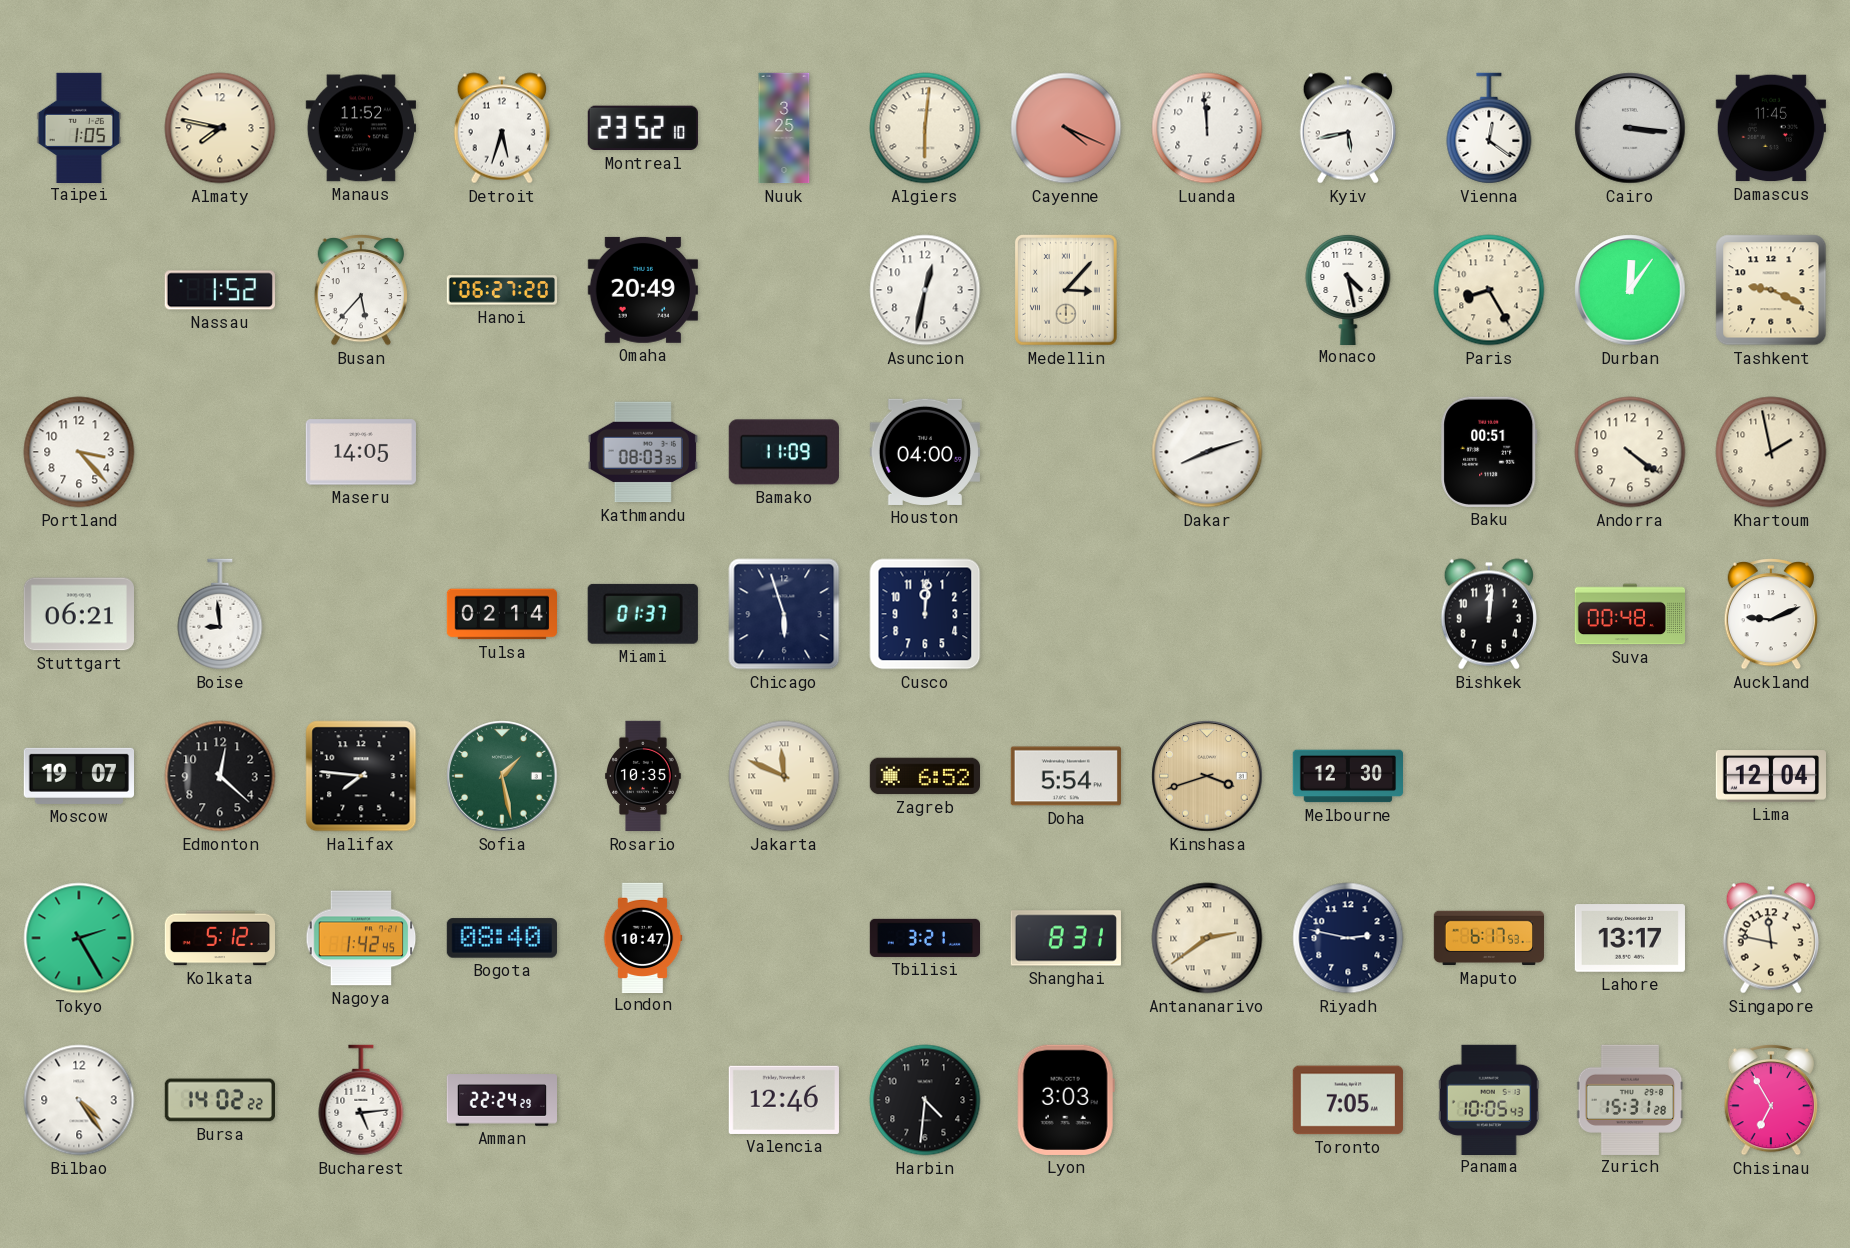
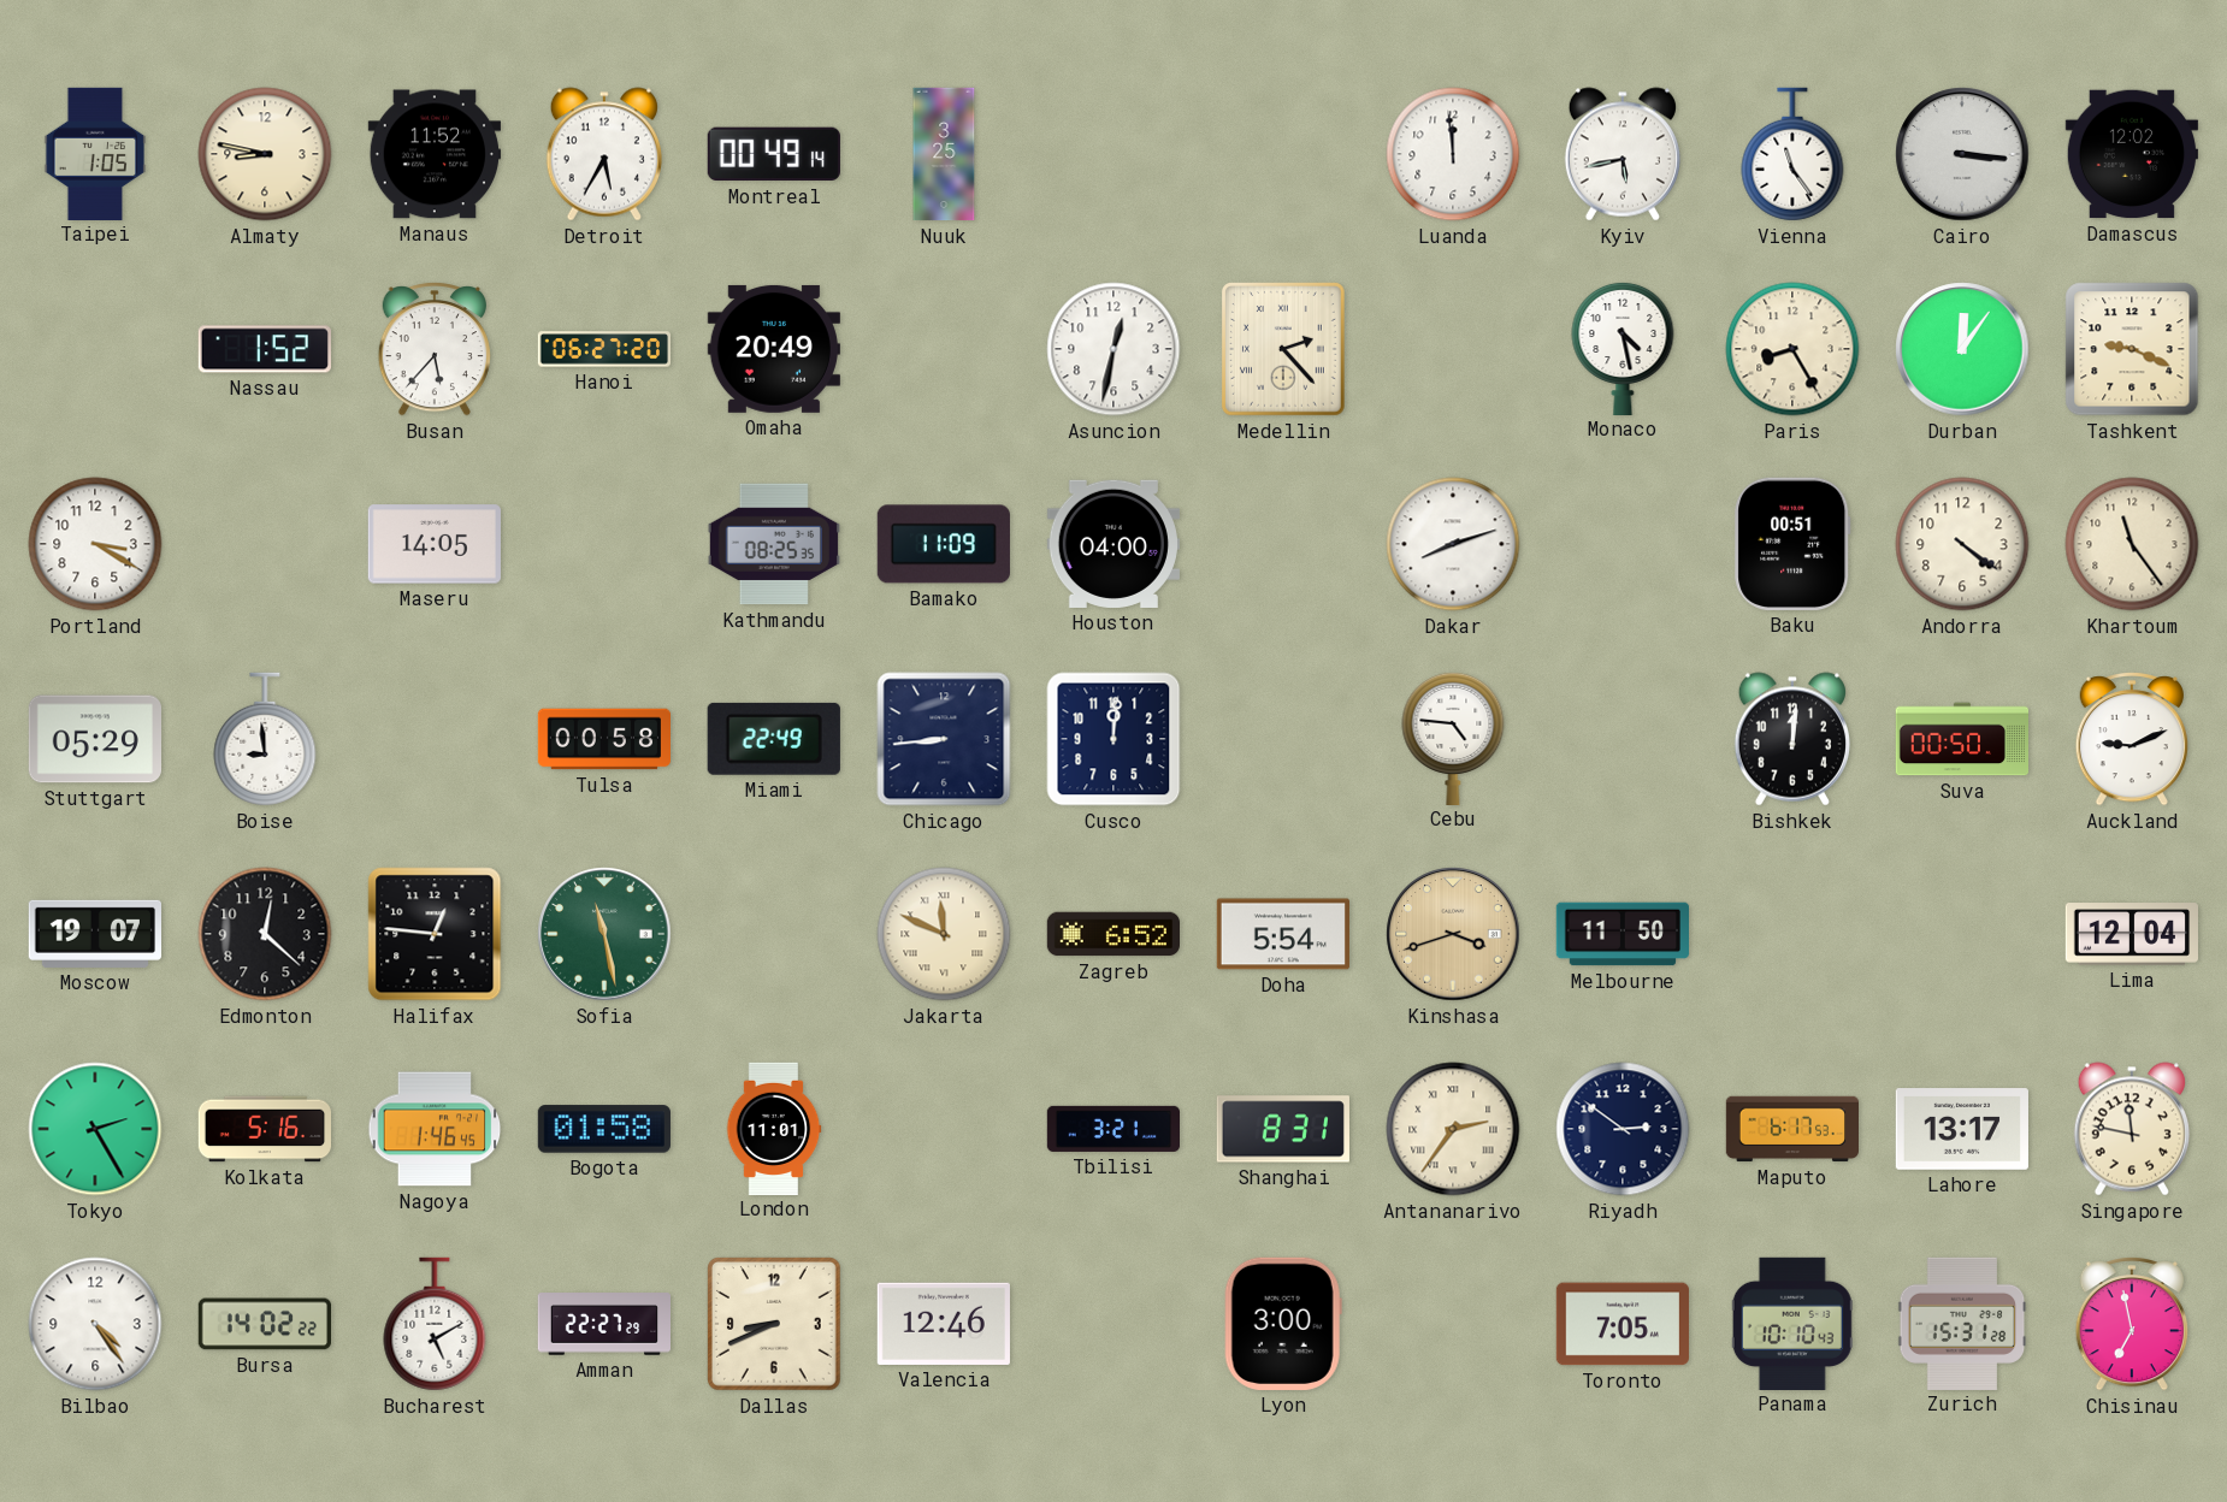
Almaty: 7:47 -> 8:47
Detroit: 5:33 -> 5:35
Montreal: 23:52 -> 00:49
Algiers: 6:01 -> none
Cayenne: 4:19 -> none
Vienna: 12:21 -> 11:24
Damascus: 11:45 -> 12:02
Medellin: 3:07 -> 2:23
Portland: 3:23 -> 3:20
Kathmandu: 08:03 -> 08:25
Khartoum: 1:58 -> 11:24
Stuttgart: 06:21 -> 05:29
Tulsa: 02:14 -> 00:58
Miami: 01:37 -> 22:49
Chicago: 5:57 -> 8:44
Cebu: none -> 4:46
Suva: 00:48 -> 00:50
Halifax: 7:46 -> 12:46
Sofia: 1:28 -> 11:28
Rosario: 10:35 -> none
Melbourne: 12:30 -> 11:50
Kolkata: 5:12 -> 5:16
Nagoya: 1:42 -> 1:46
Bogota: 08:40 -> 01:58
London: 10:47 -> 11:01
Antananarivo: 2:39 -> 2:36
Riyadh: 2:47 -> 2:51
Bucharest: 5:14 -> 5:10
Amman: 22:24 -> 22:27
Dallas: none -> 8:41
Harbin: 4:31 -> none
Lyon: 3:03 -> 3:00
Panama: 10:05 -> 10:10
Chisinau: 6:55 -> 6:58
